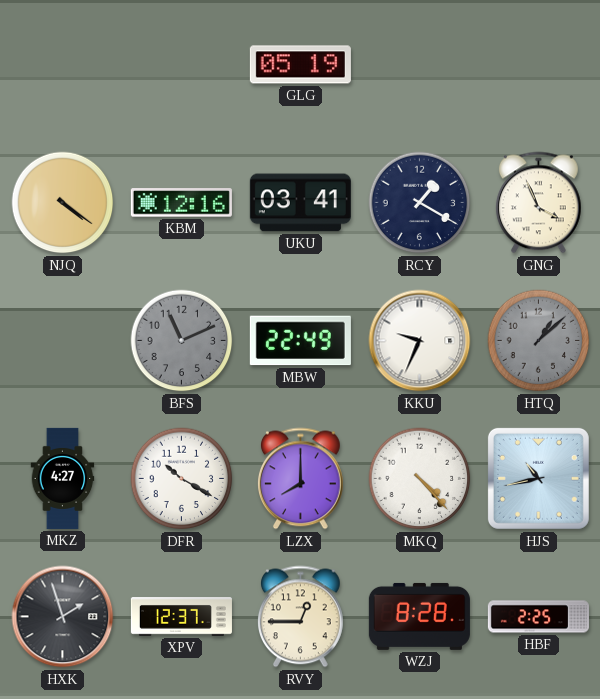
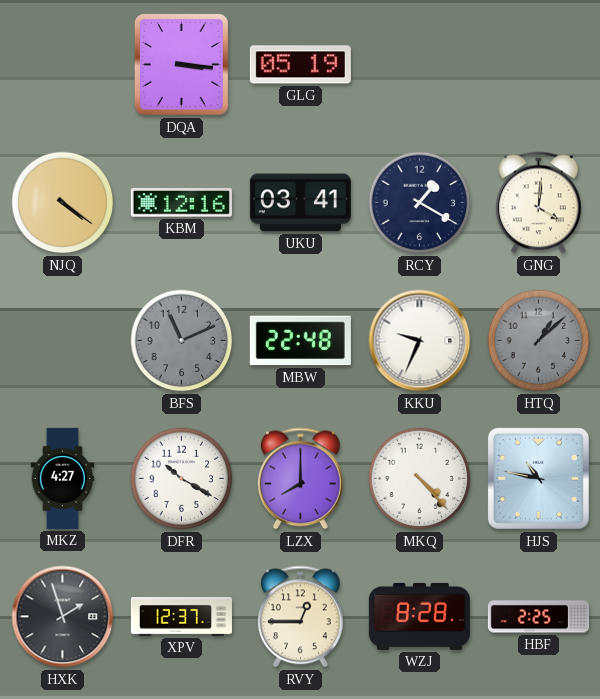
DQA: none -> 3:16
GNG: 3:56 -> 4:01
MBW: 22:49 -> 22:48
HJS: 10:43 -> 10:47
